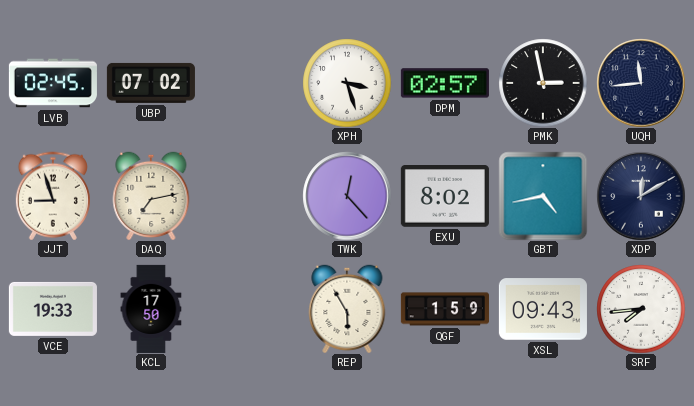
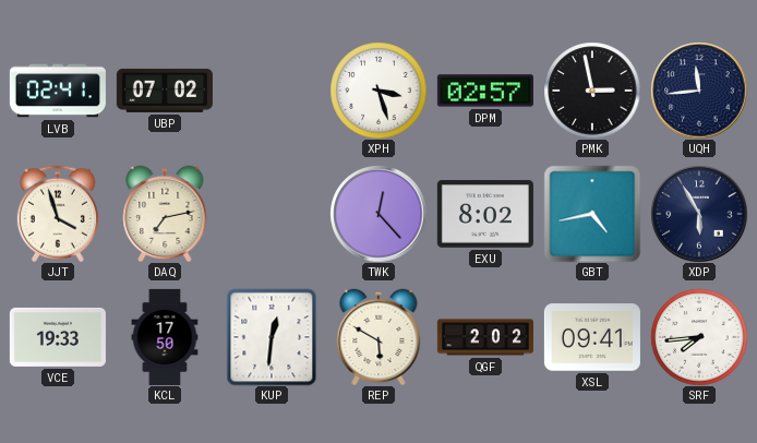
LVB: 02:45 -> 02:41
JJT: 8:57 -> 3:57
XDP: 12:10 -> 5:55
KUP: none -> 12:31
REP: 5:55 -> 5:50
QGF: 1:59 -> 2:02
XSL: 09:43 -> 09:41
